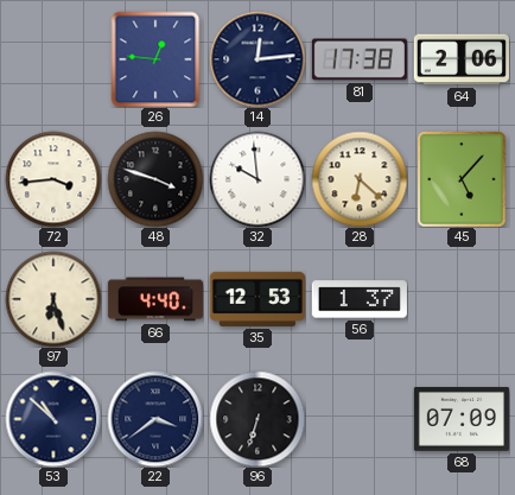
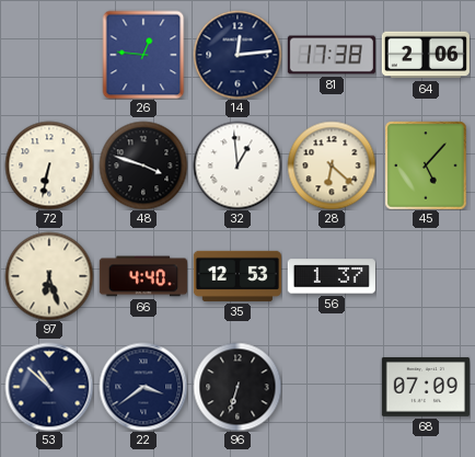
72: 3:44 -> 6:32
32: 9:59 -> 12:59
